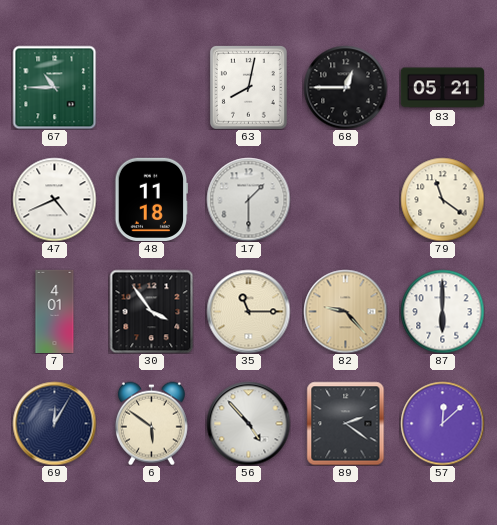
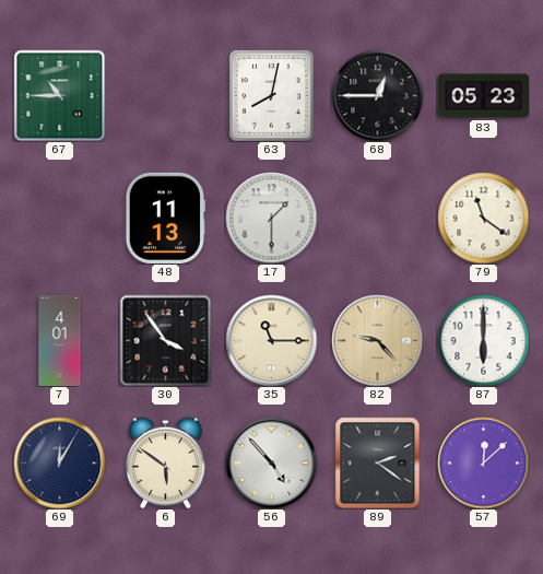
83: 05:21 -> 05:23
47: 4:41 -> none
48: 11:18 -> 11:13
